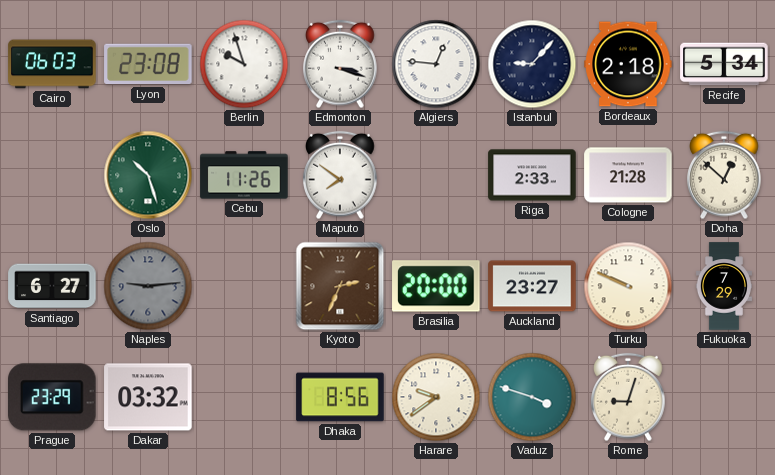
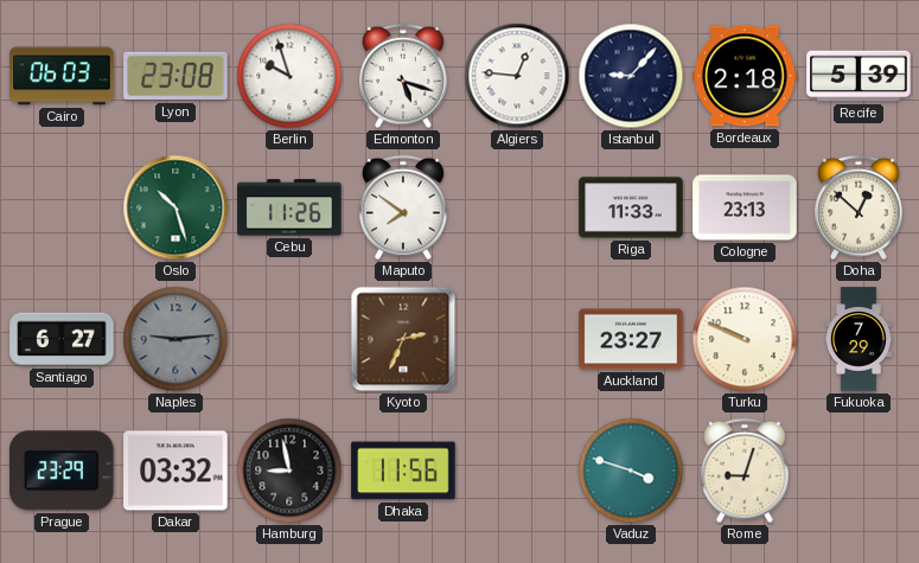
Edmonton: 3:18 -> 5:18
Recife: 5:34 -> 5:39
Riga: 2:33 -> 11:33
Cologne: 21:28 -> 23:13
Brasilia: 20:00 -> none
Hamburg: none -> 8:58
Dhaka: 8:56 -> 11:56
Harare: 9:39 -> none
